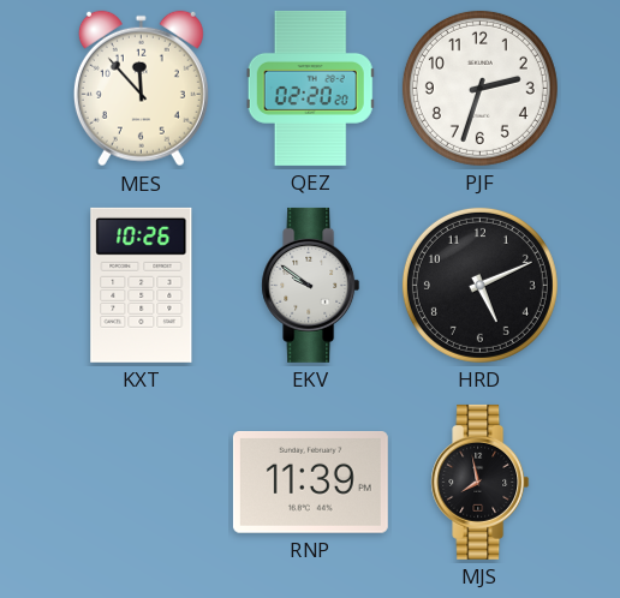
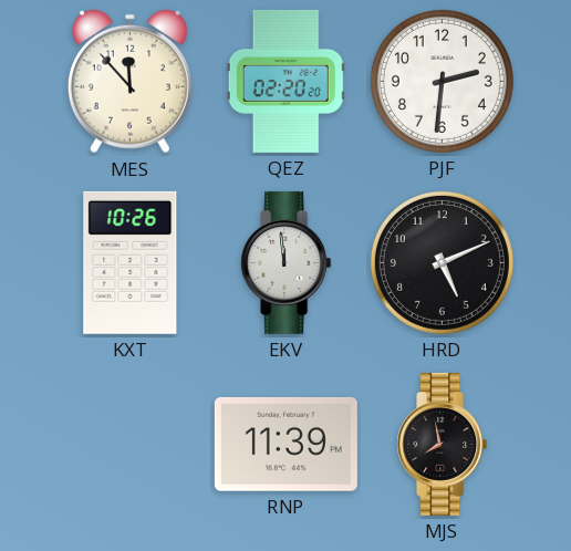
PJF: 2:33 -> 2:31
EKV: 9:51 -> 11:59
